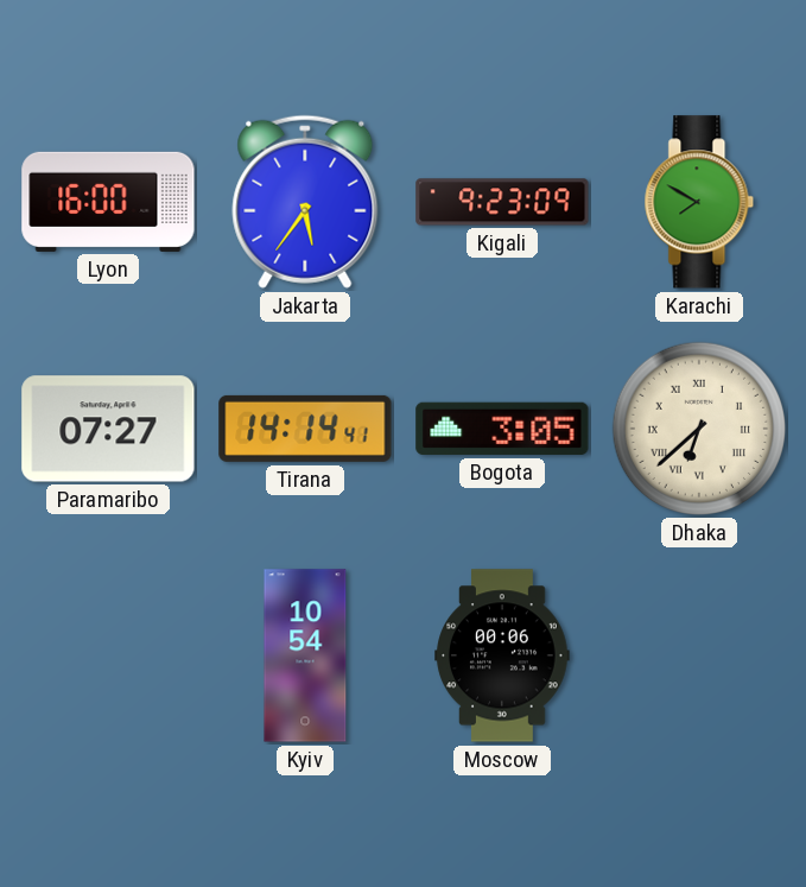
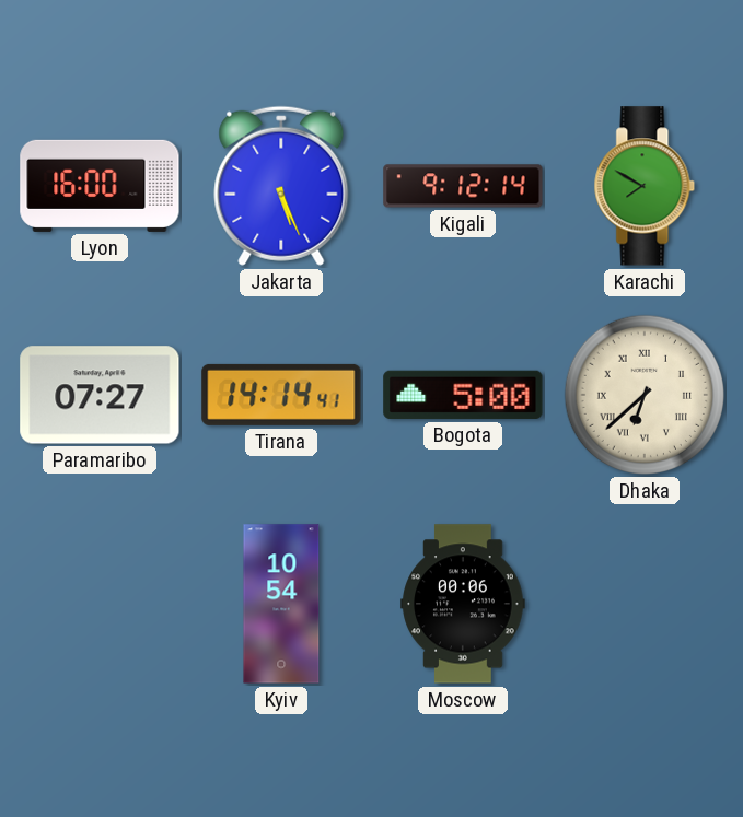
Jakarta: 5:36 -> 5:26
Kigali: 9:23 -> 9:12
Bogota: 3:05 -> 5:00
